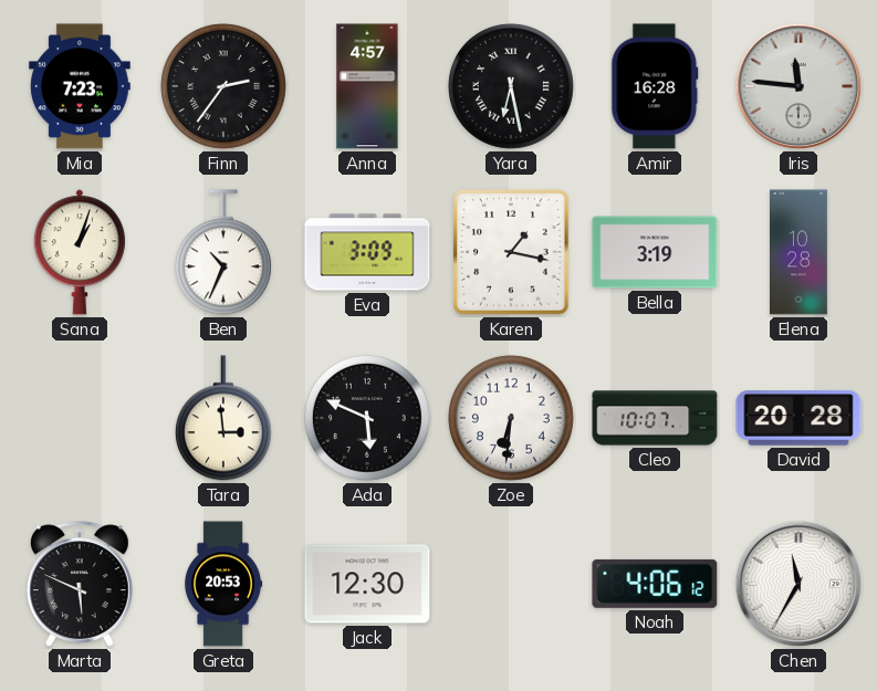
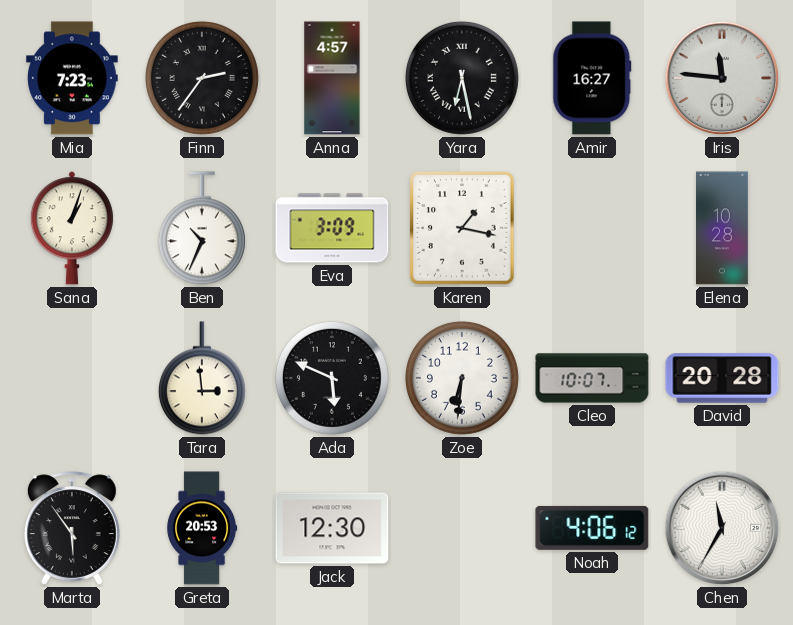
Amir: 16:28 -> 16:27
Bella: 3:19 -> none
Marta: 5:49 -> 5:54
